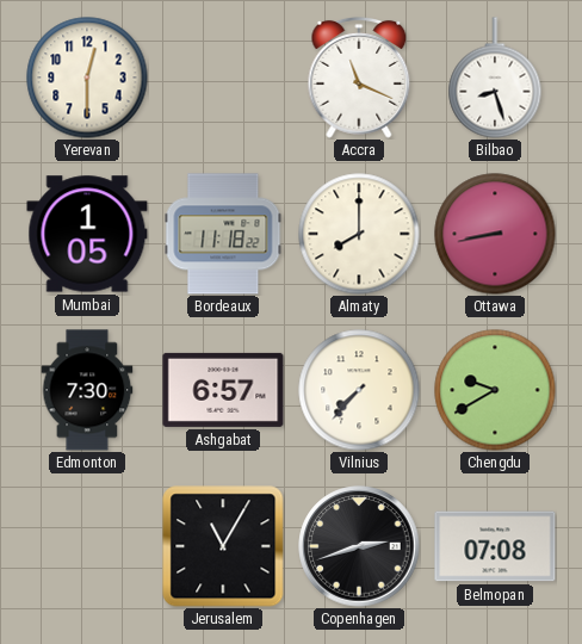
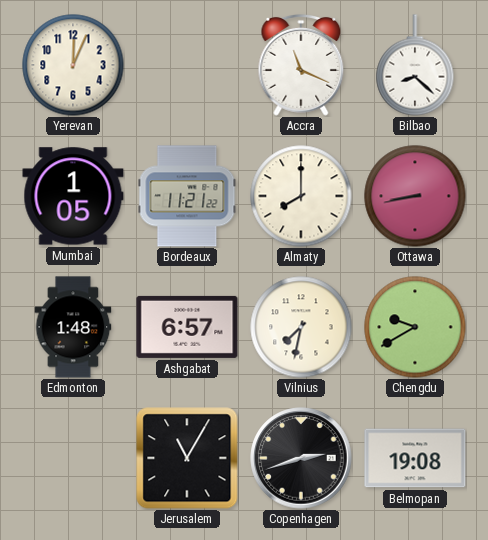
Yerevan: 12:30 -> 12:04
Bilbao: 8:27 -> 8:22
Bordeaux: 11:18 -> 11:21
Edmonton: 7:30 -> 1:48
Vilnius: 7:37 -> 7:32
Belmopan: 07:08 -> 19:08
